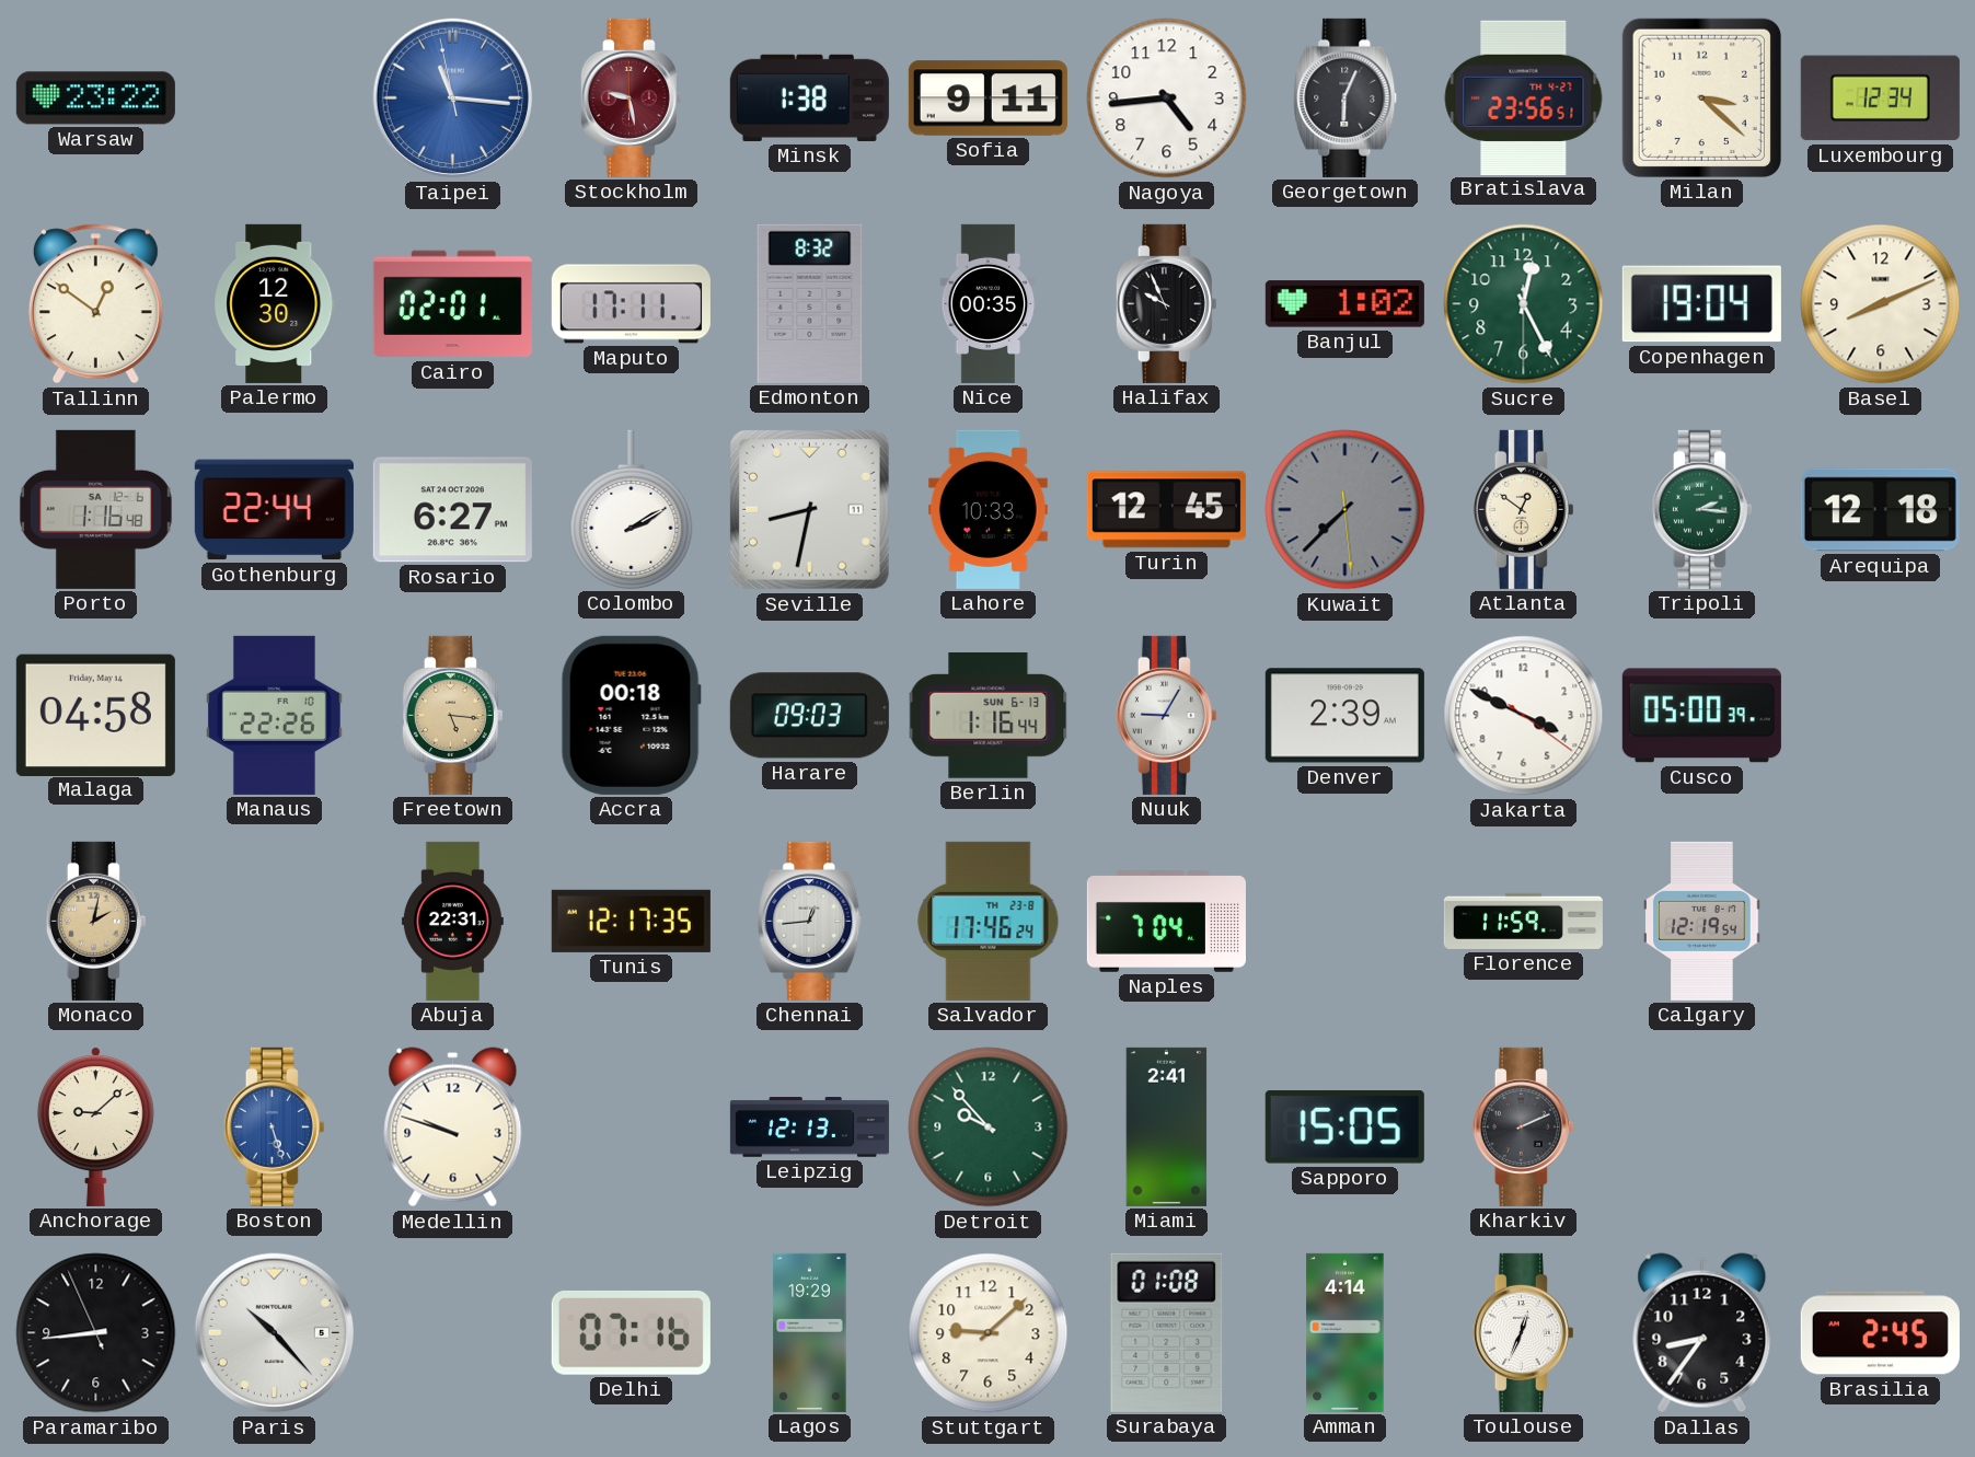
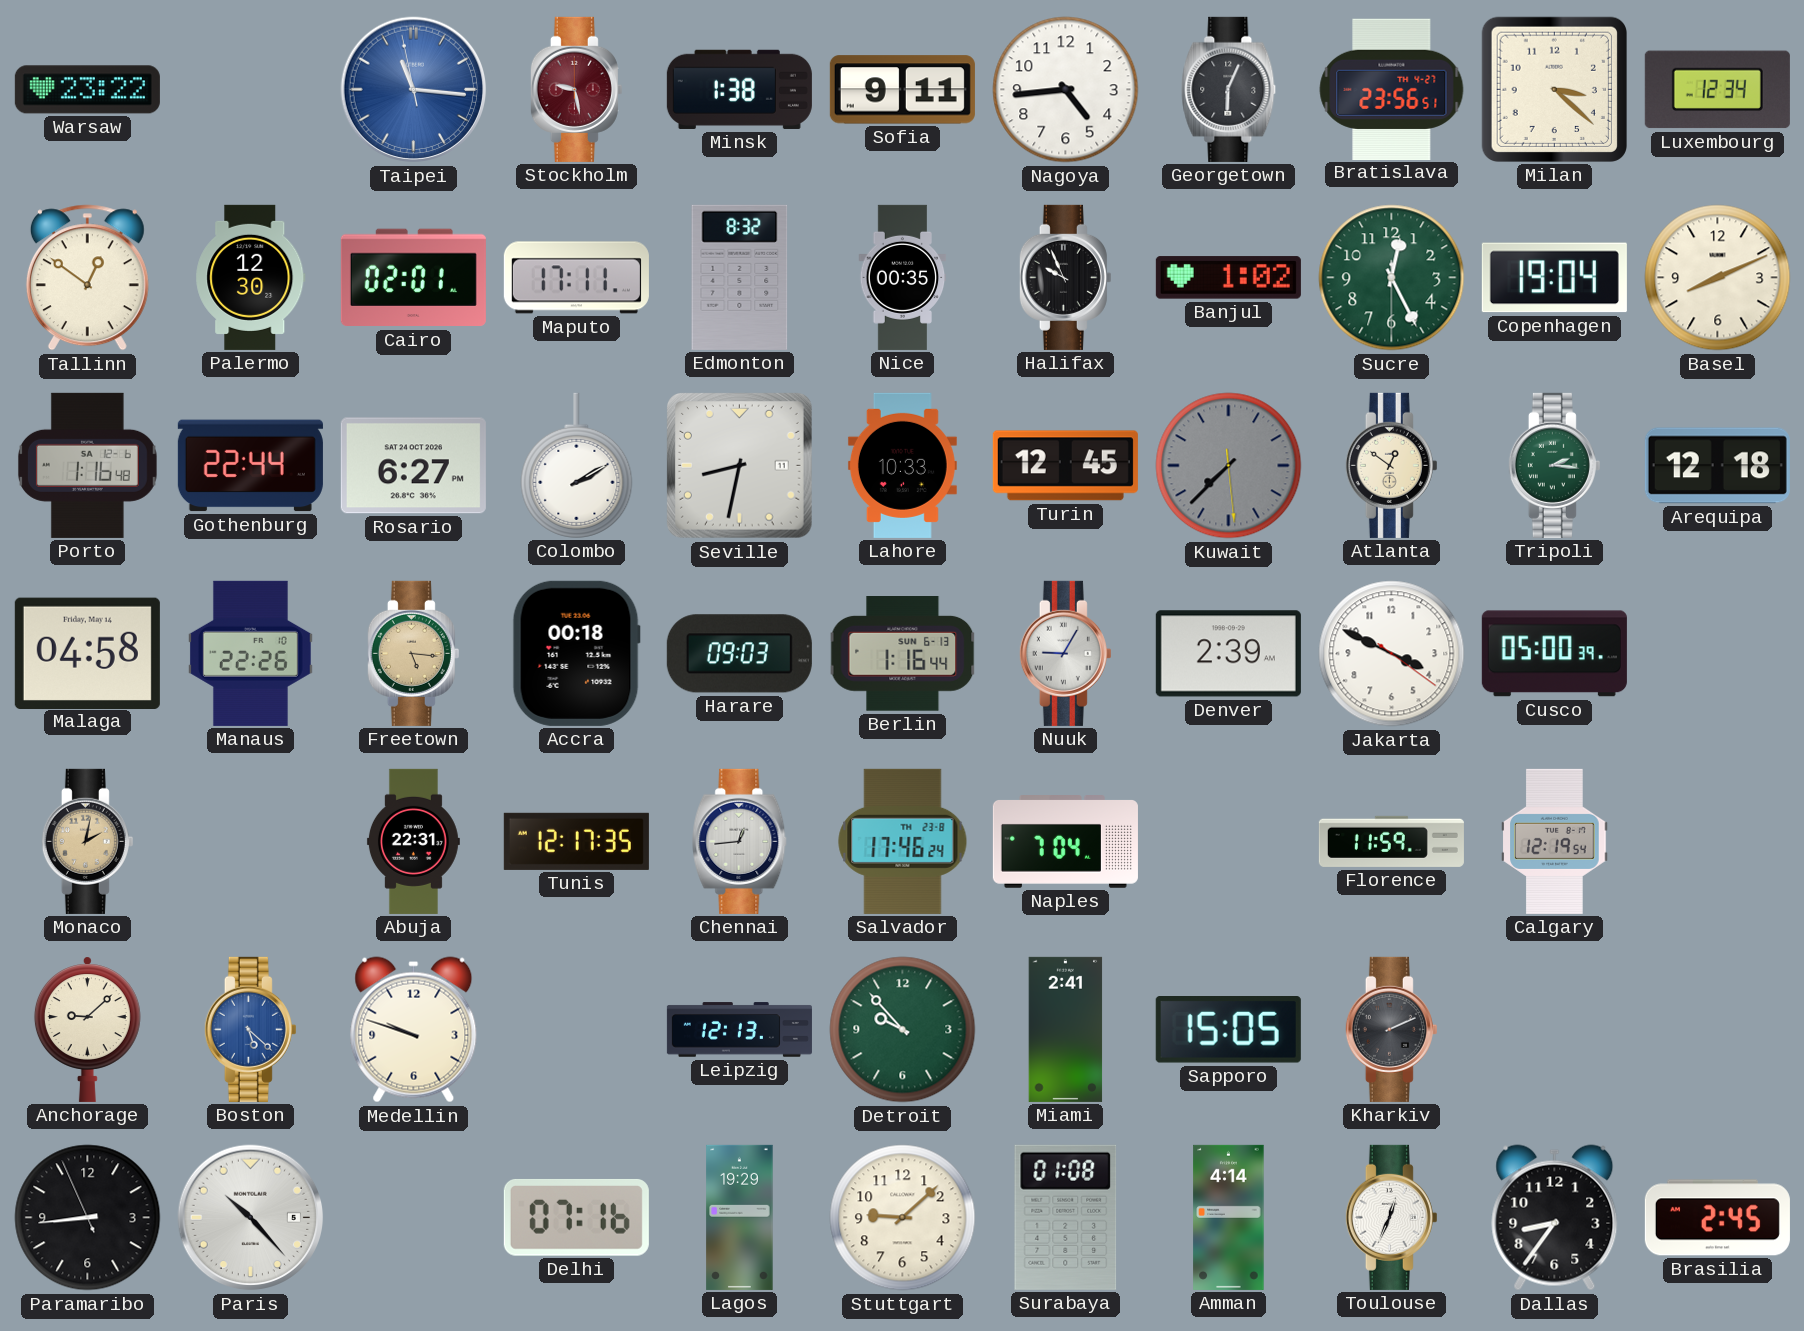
Boston: 5:27 -> 5:22
